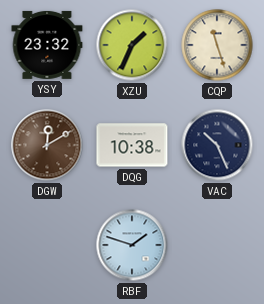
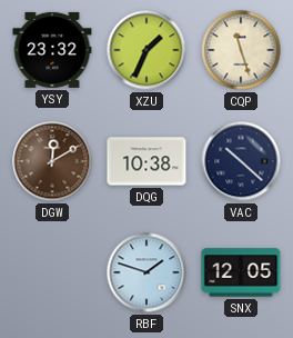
VAC: 10:26 -> 10:22
SNX: none -> 12:05
